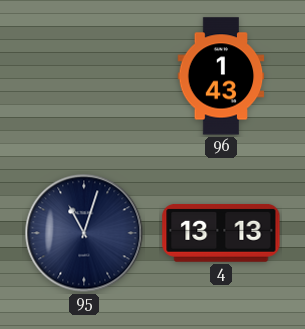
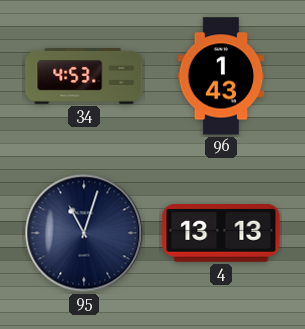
34: none -> 4:53
